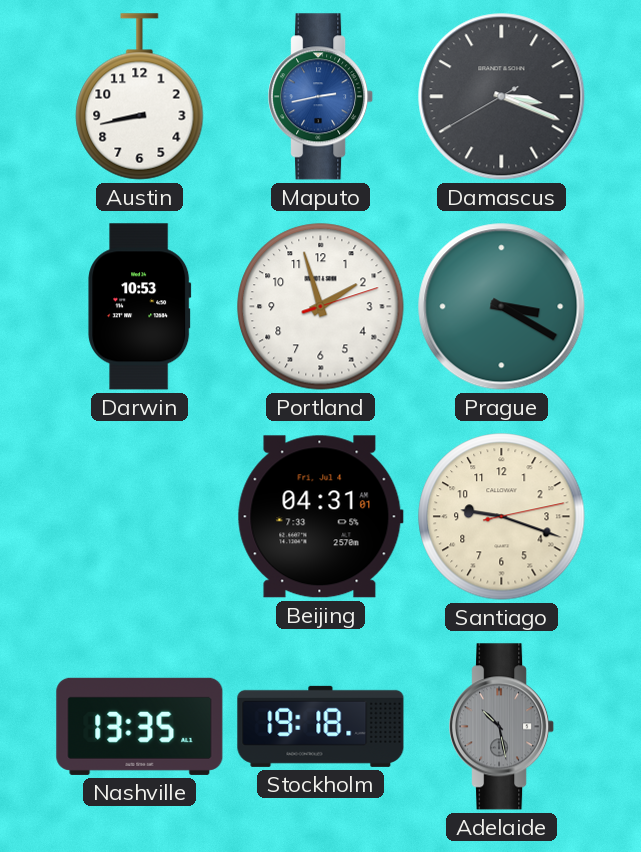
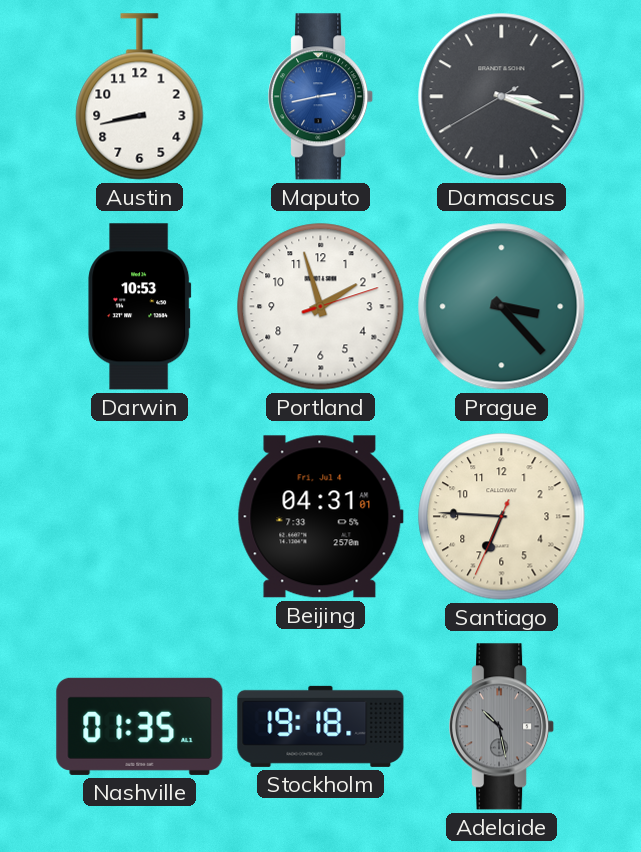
Prague: 3:20 -> 3:23
Santiago: 9:18 -> 6:45
Nashville: 13:35 -> 01:35
